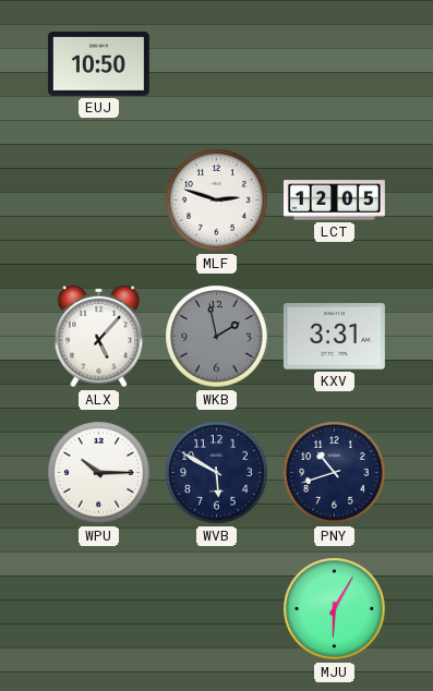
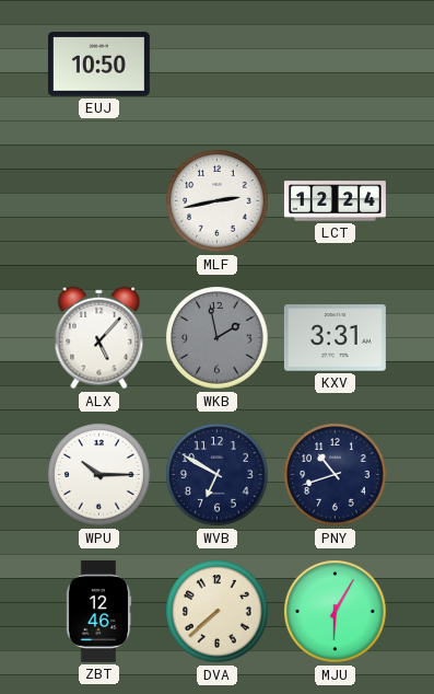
MLF: 2:48 -> 2:43
LCT: 12:05 -> 12:24
WVB: 5:50 -> 6:50
ZBT: none -> 12:46
DVA: none -> 7:38
